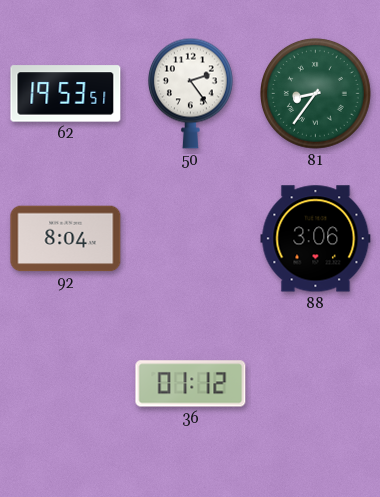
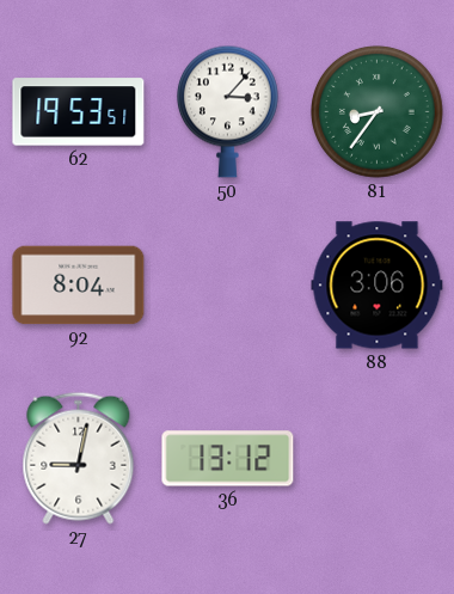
50: 2:24 -> 3:07
27: none -> 9:02
36: 01:12 -> 13:12
